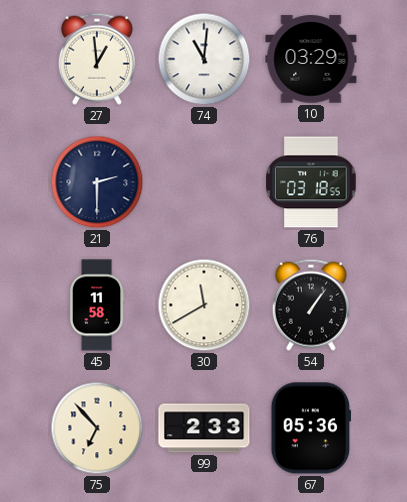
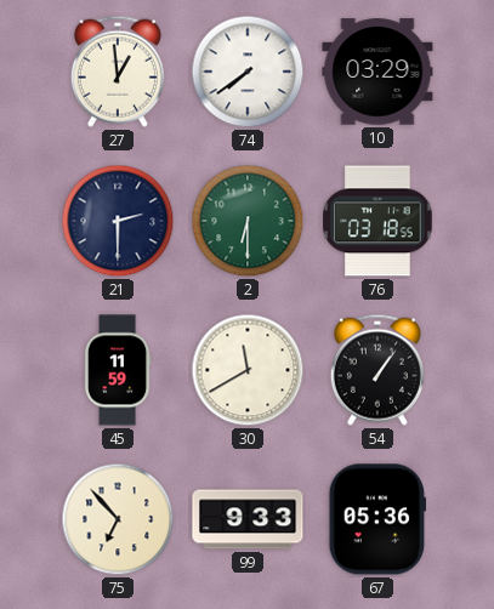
74: 11:01 -> 7:39
2: none -> 6:30
45: 11:58 -> 11:59
99: 2:33 -> 9:33
